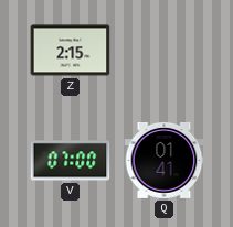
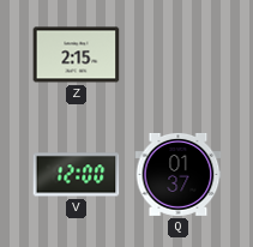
V: 07:00 -> 12:00
Q: 01:41 -> 01:37
